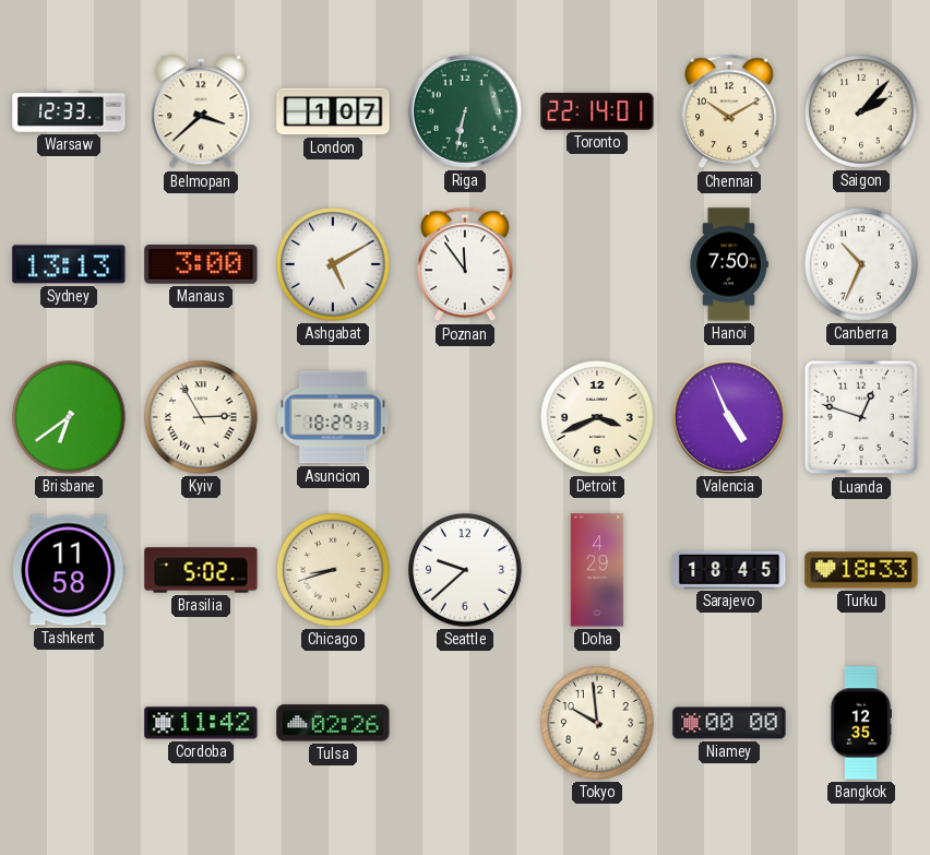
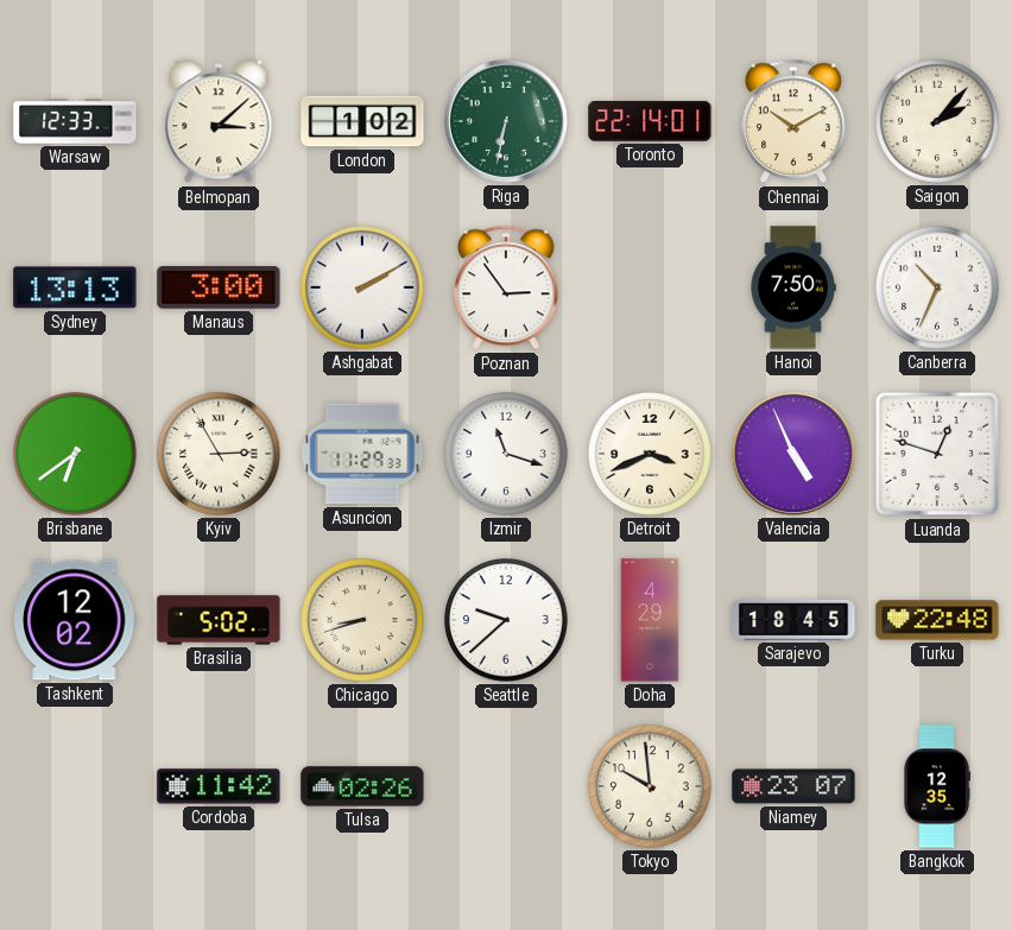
Belmopan: 3:38 -> 3:08
London: 1:07 -> 1:02
Ashgabat: 5:10 -> 2:10
Poznan: 11:54 -> 2:54
Asuncion: 18:29 -> 11:29
Izmir: none -> 11:18
Tashkent: 11:58 -> 12:02
Turku: 18:33 -> 22:48
Niamey: 00:00 -> 23:07
